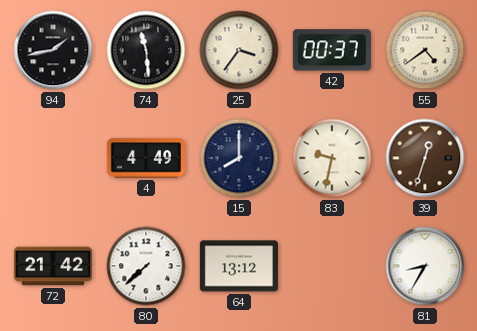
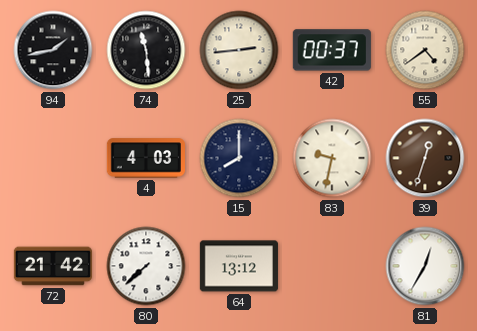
25: 3:36 -> 2:44
4: 4:49 -> 4:03
81: 8:35 -> 12:35
